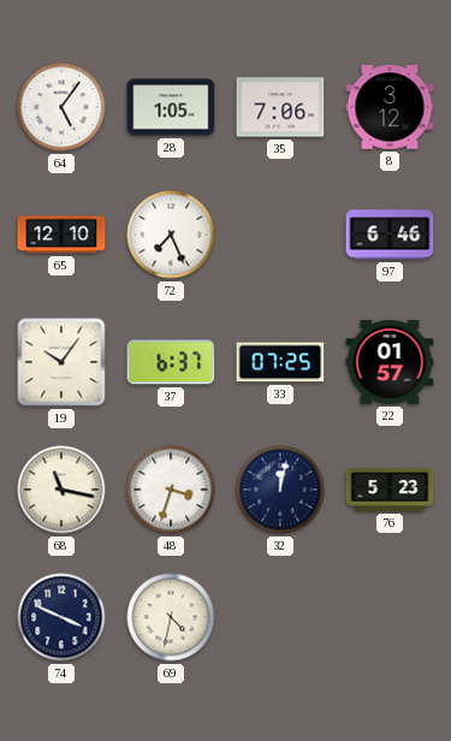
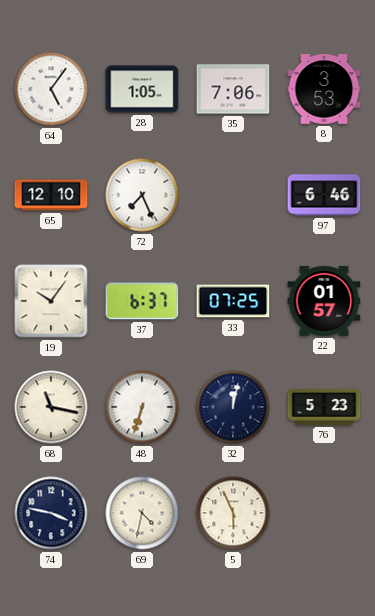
8: 3:12 -> 3:53
48: 3:33 -> 6:33
74: 3:49 -> 3:47
5: none -> 5:56
